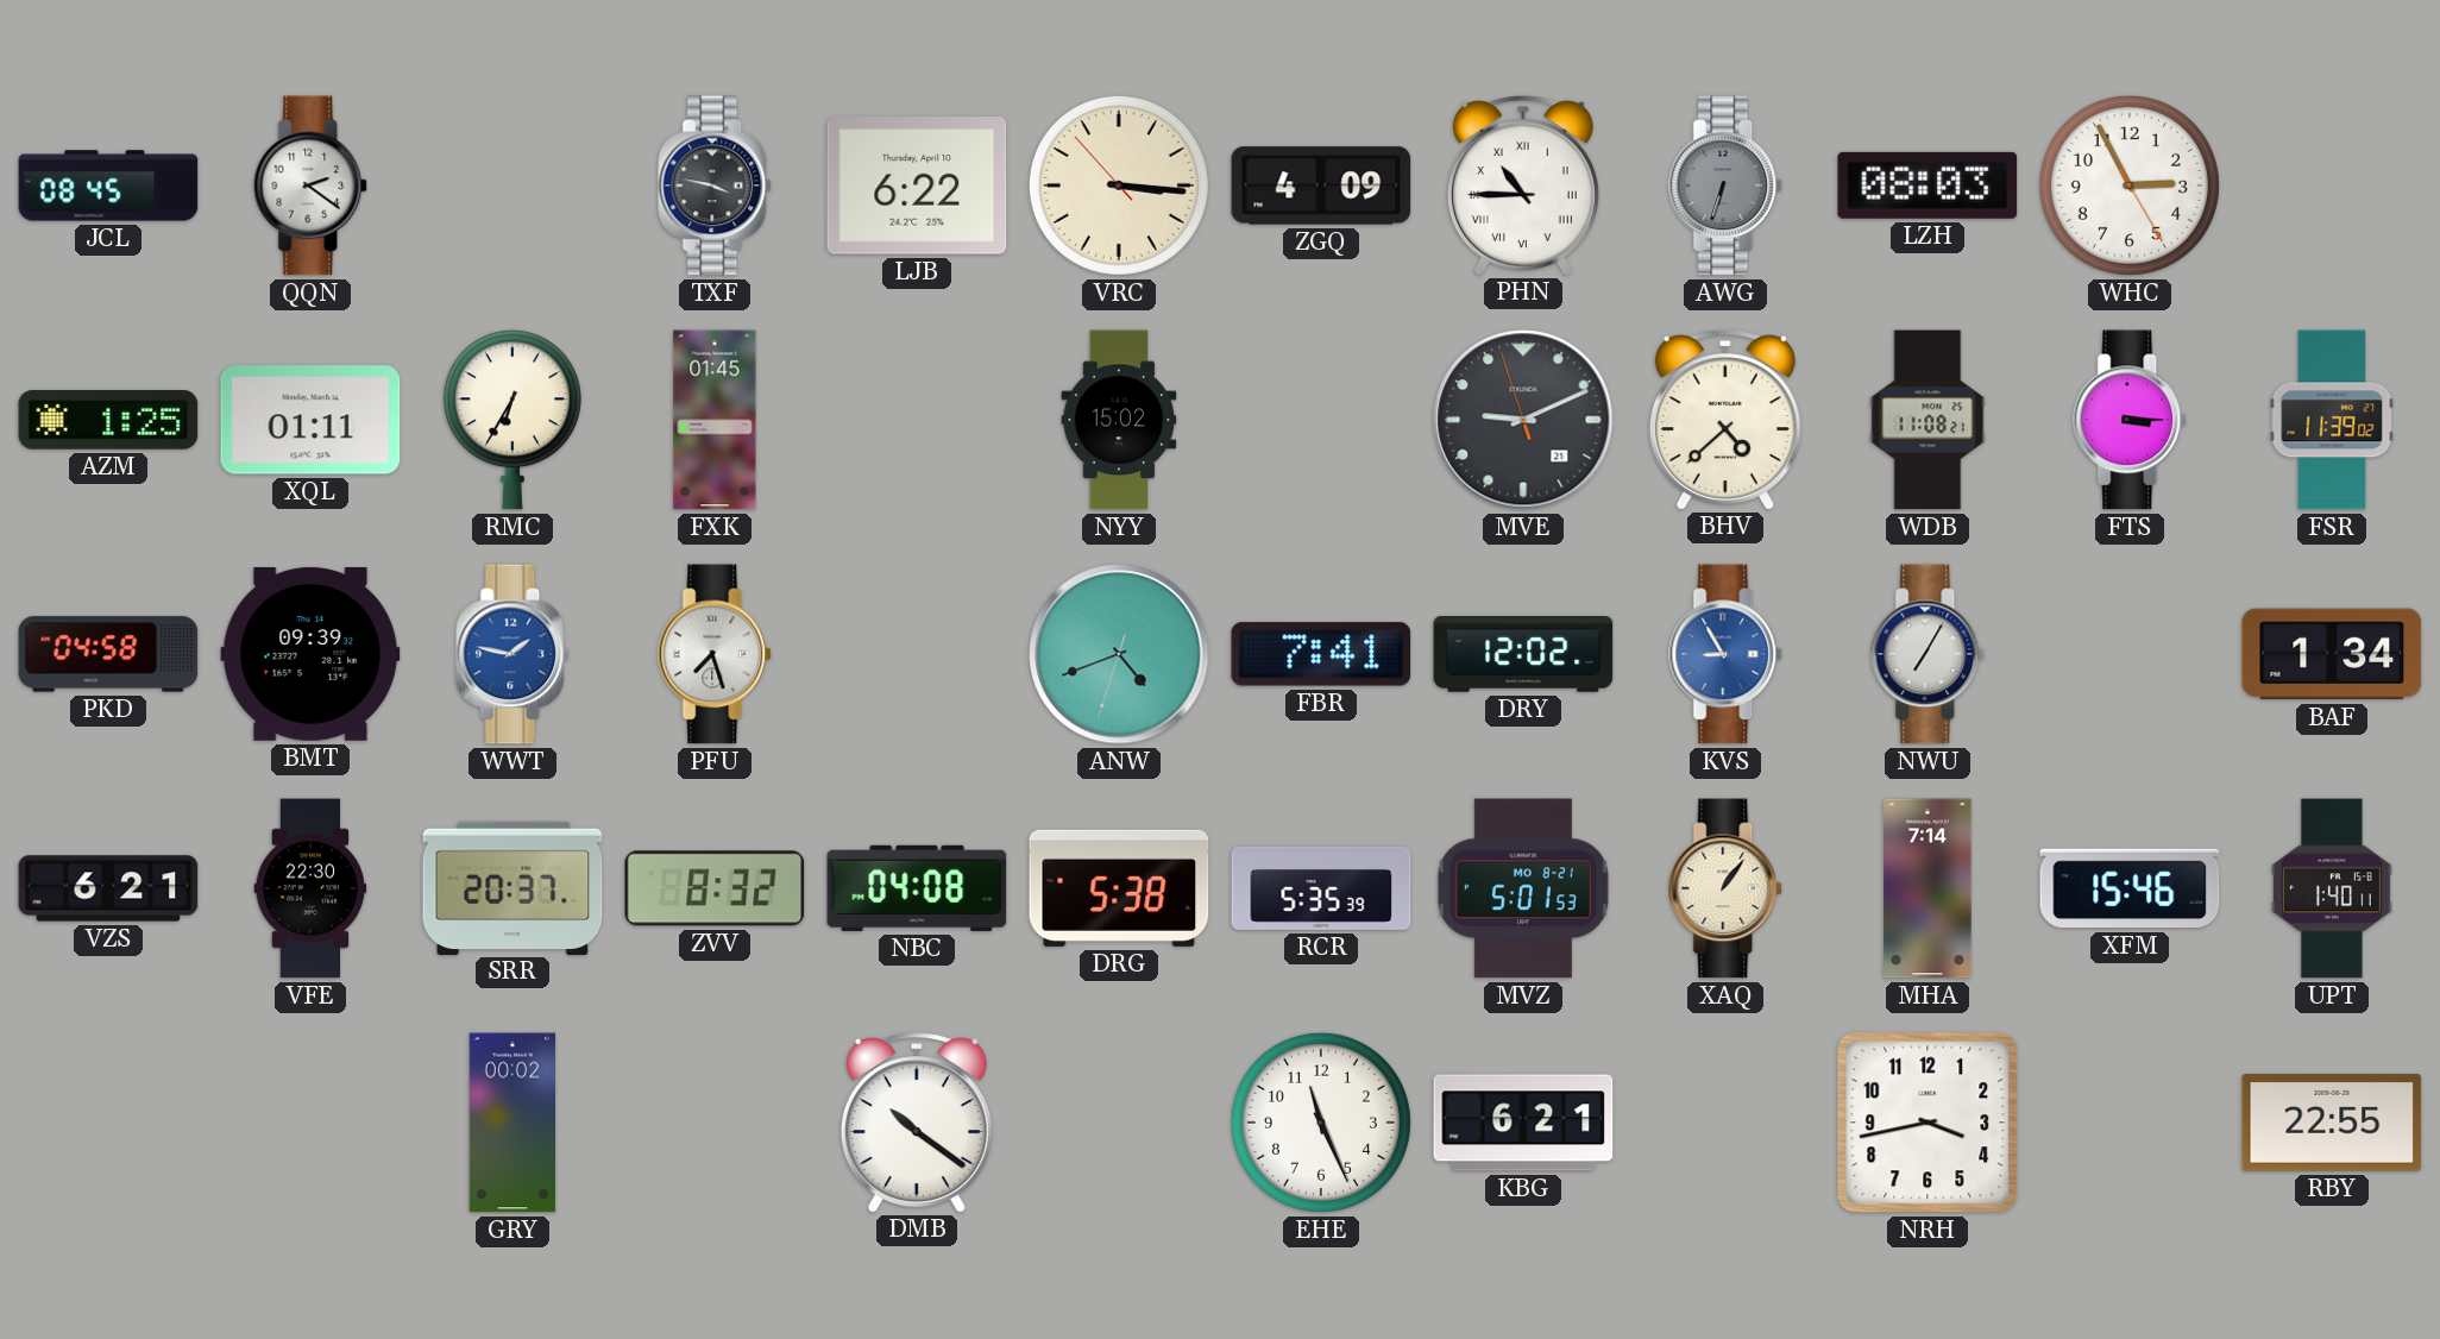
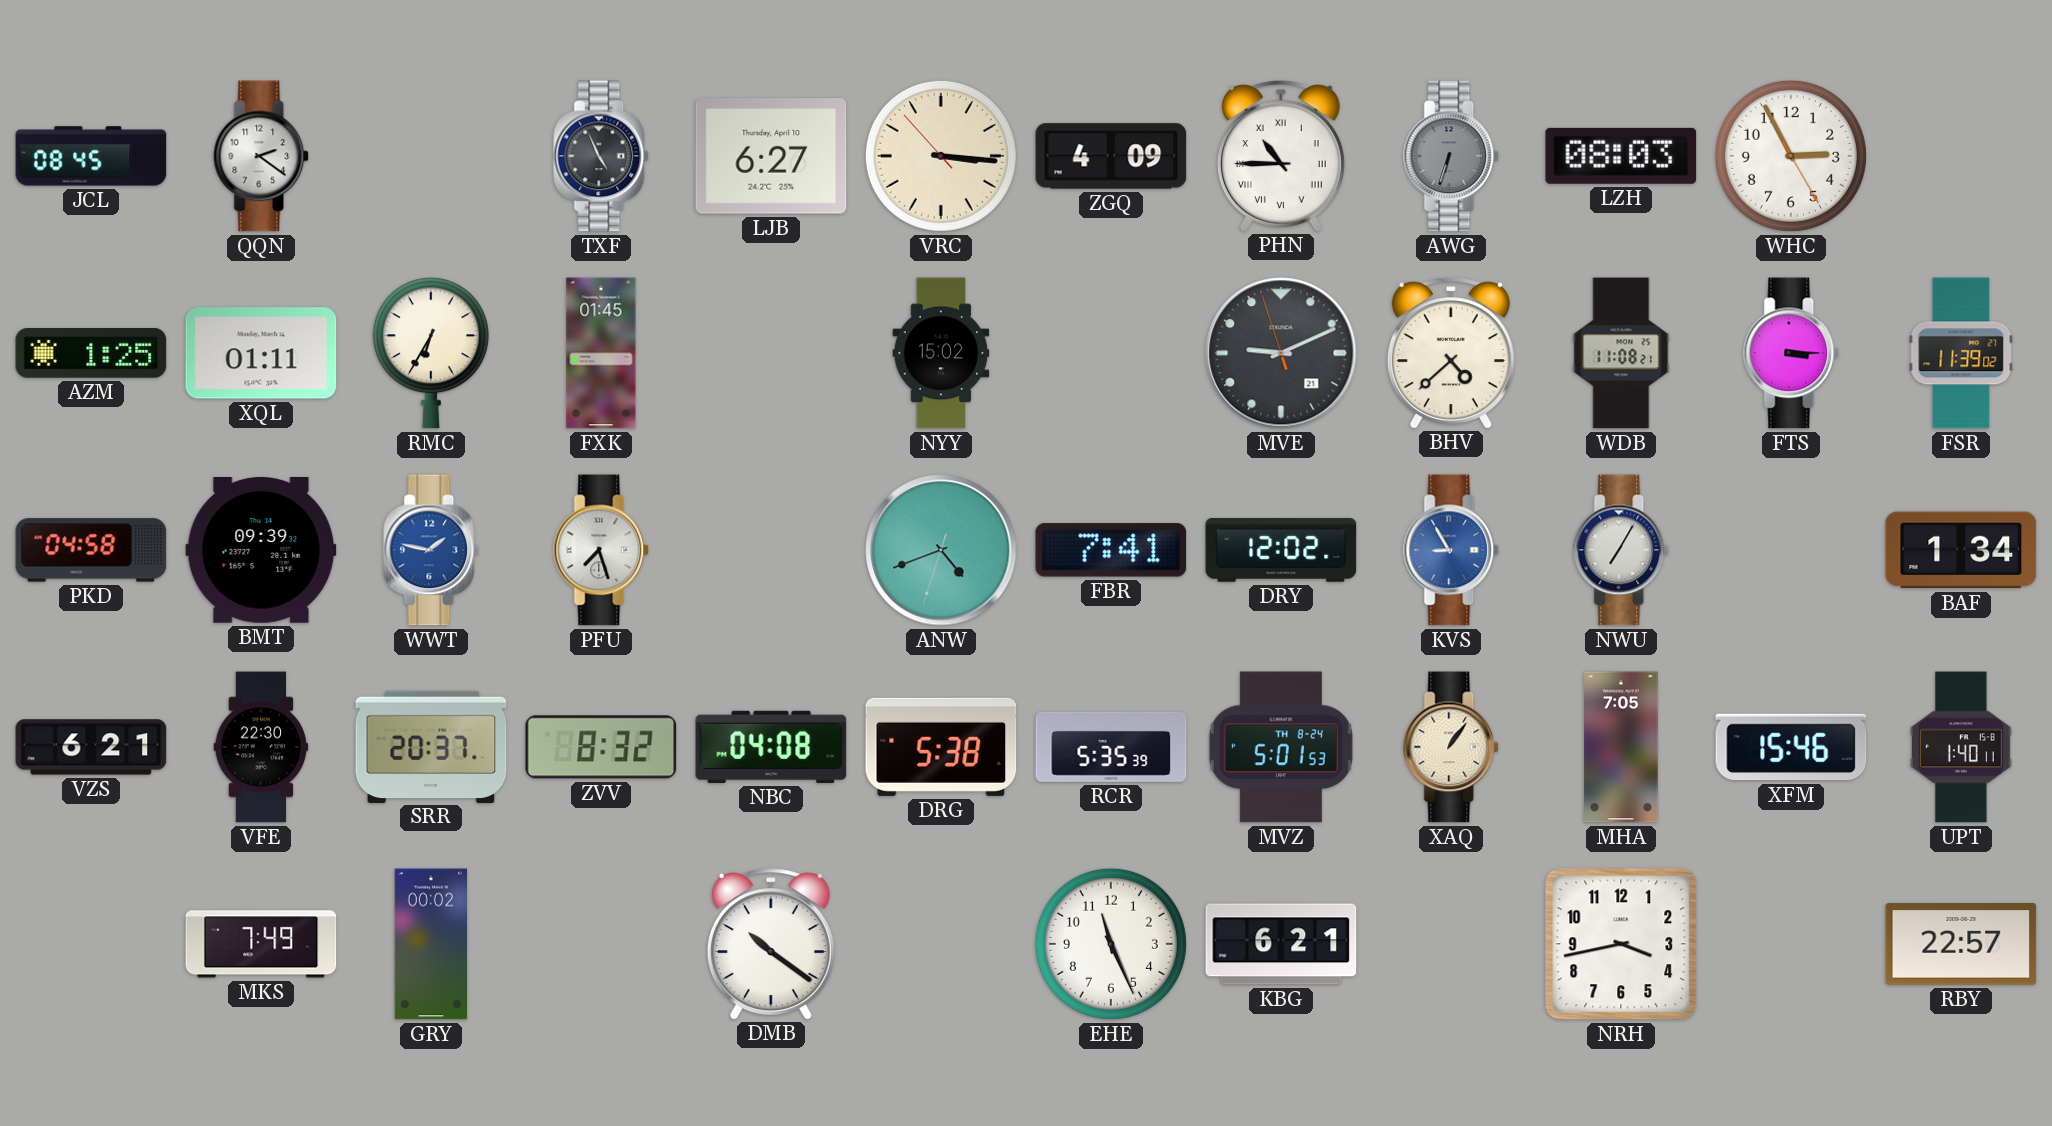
TXF: 3:47 -> 4:56
LJB: 6:22 -> 6:27
MVZ date: MO 8-21 -> TH 8-24
MHA: 7:14 -> 7:05
MKS: none -> 7:49
RBY: 22:55 -> 22:57
